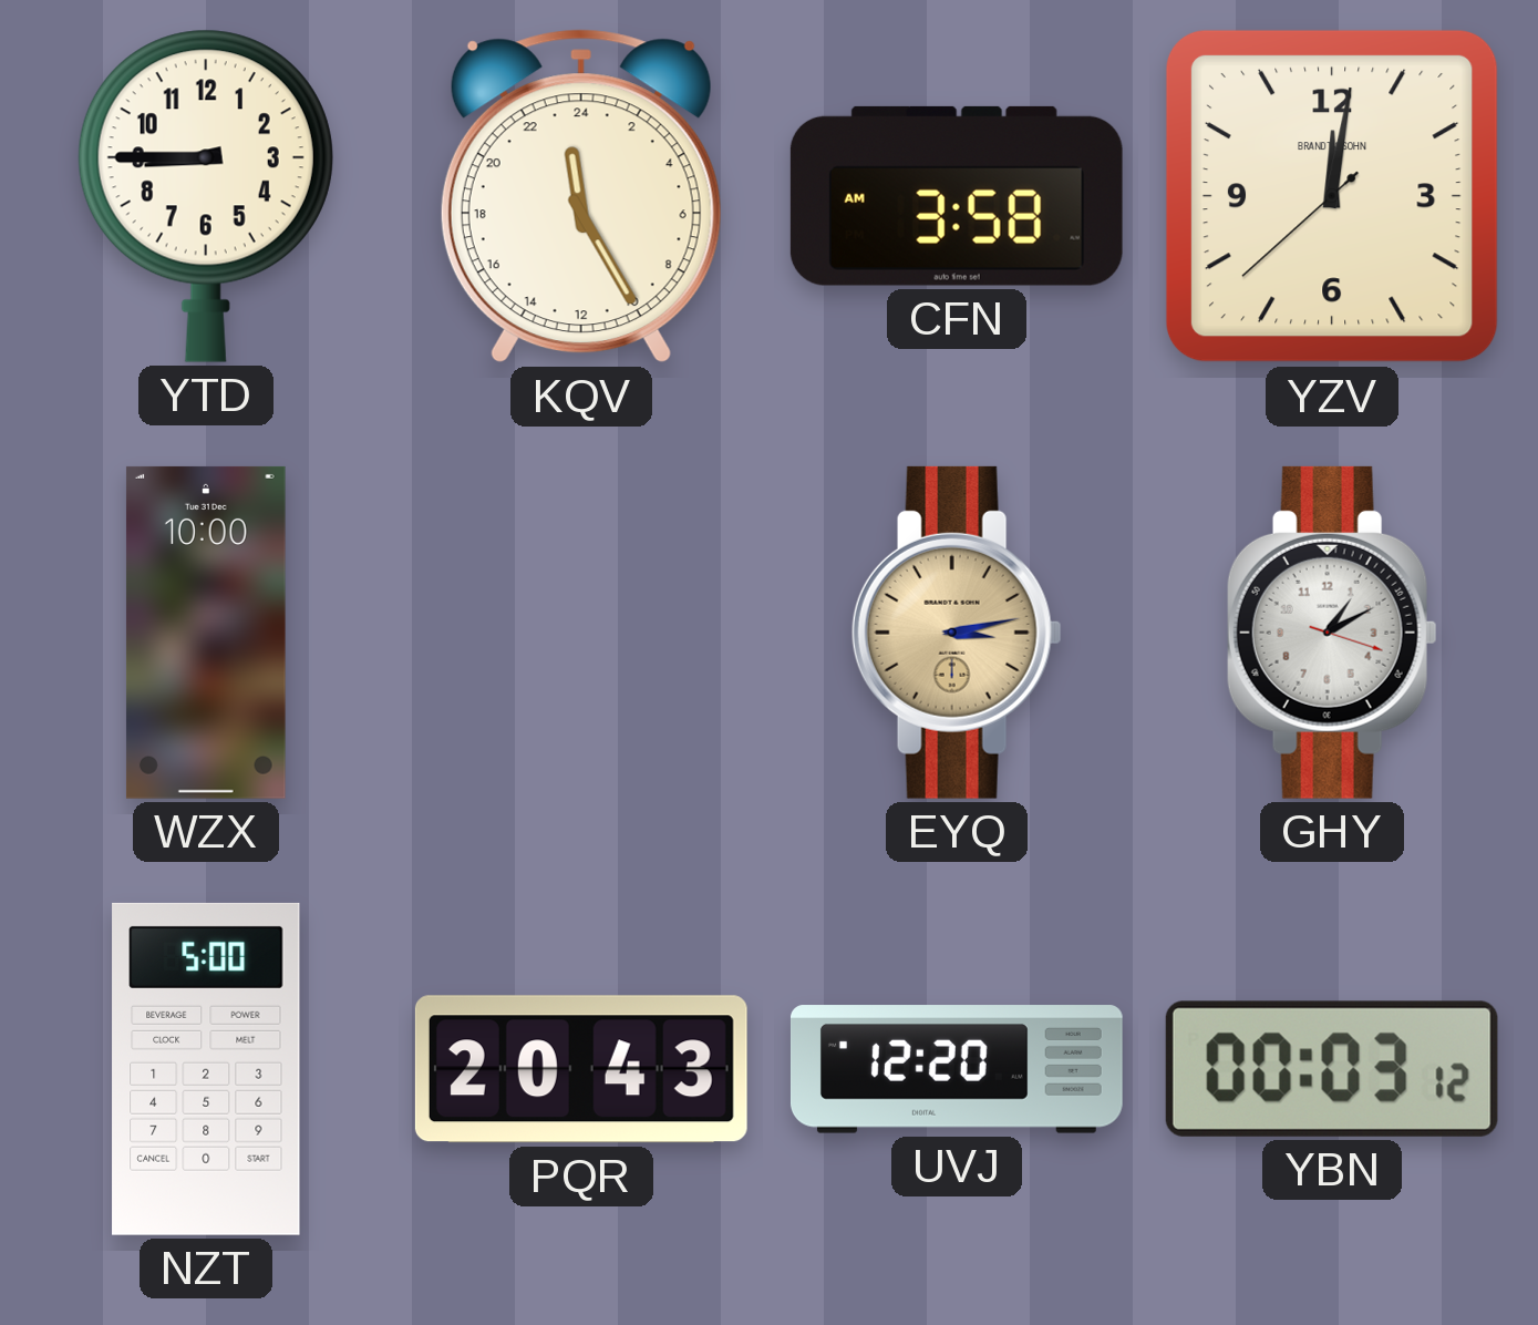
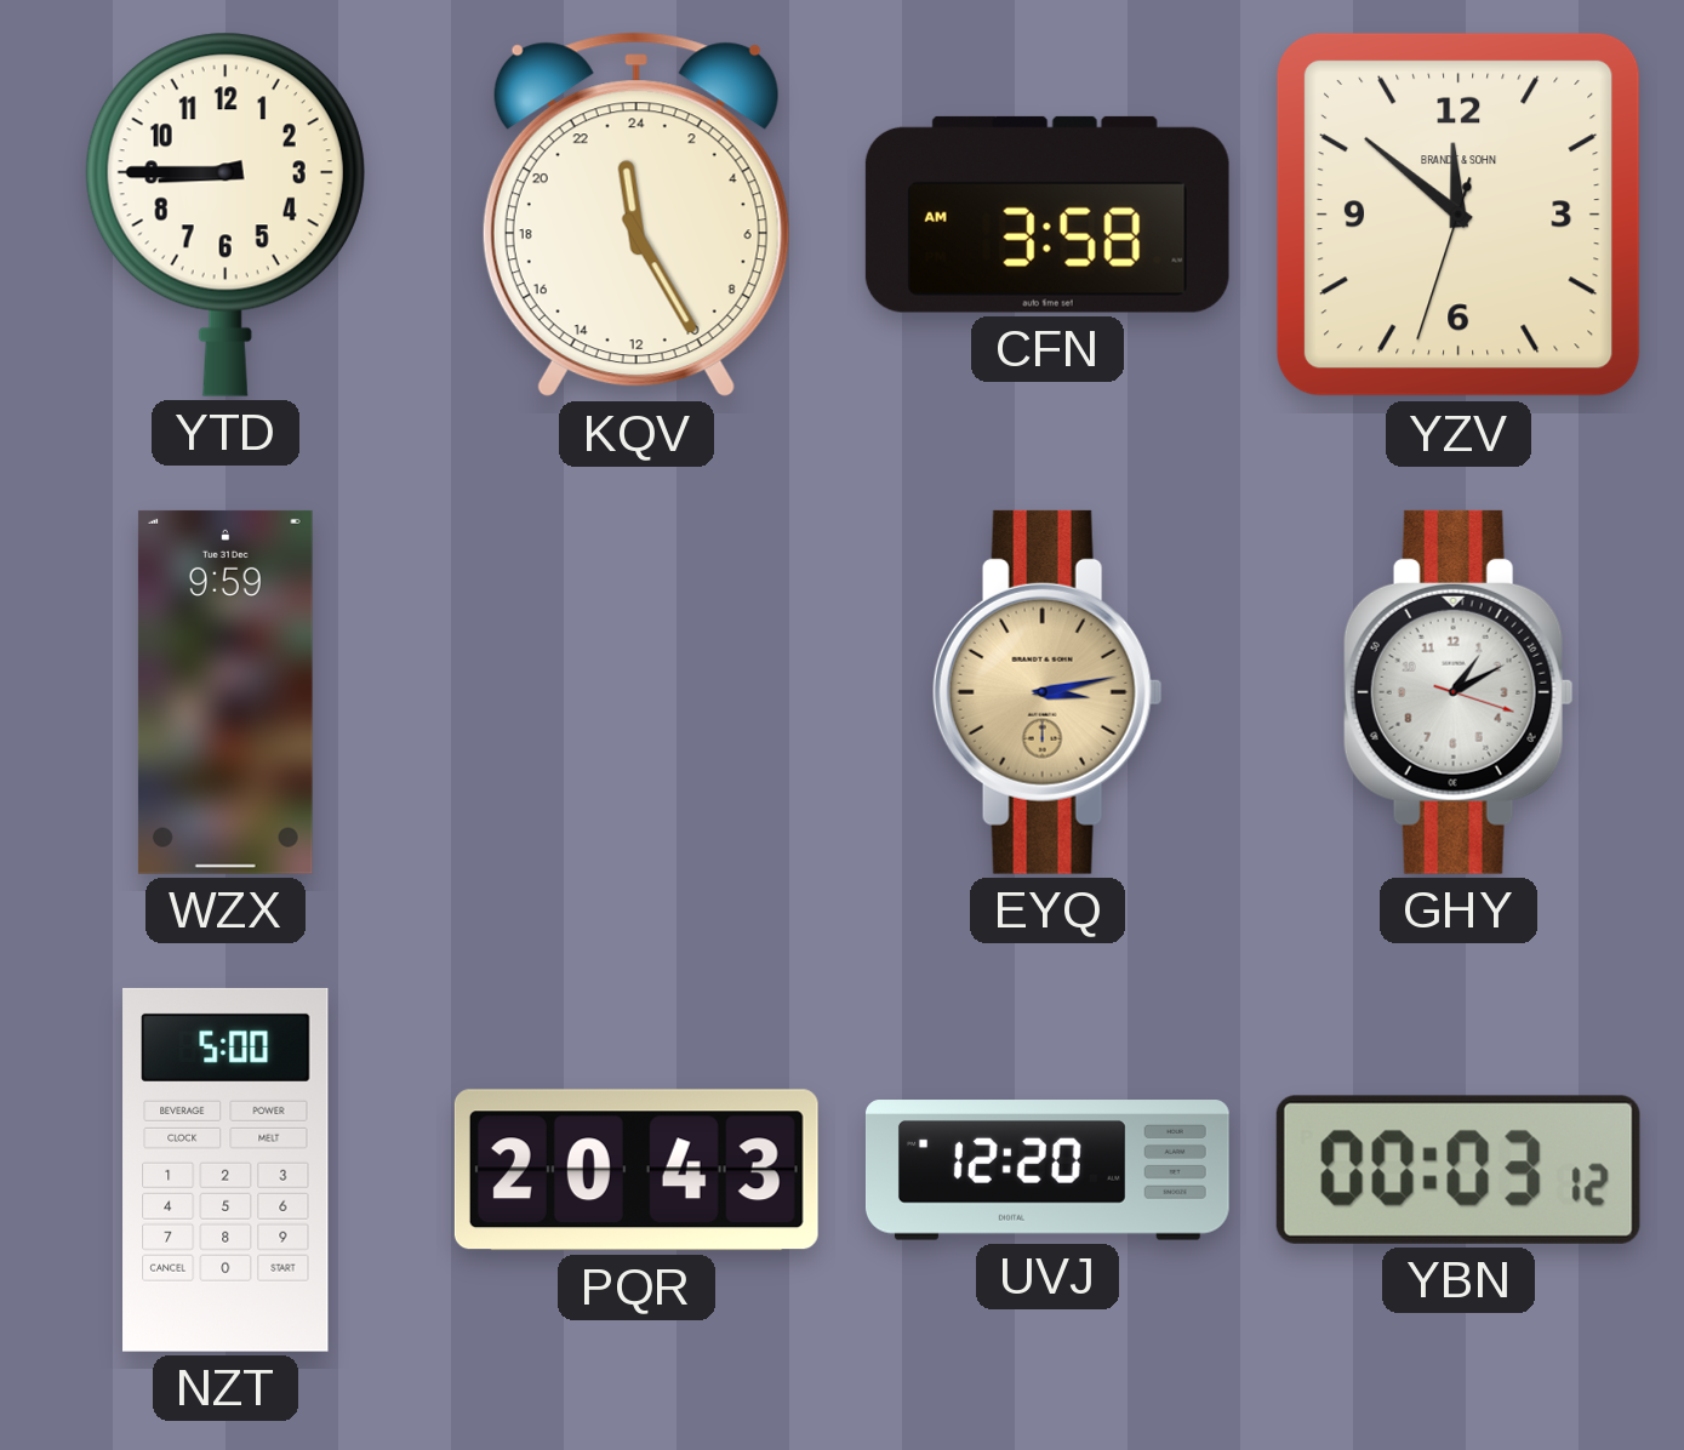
YZV: 12:01 -> 11:51
WZX: 10:00 -> 9:59
